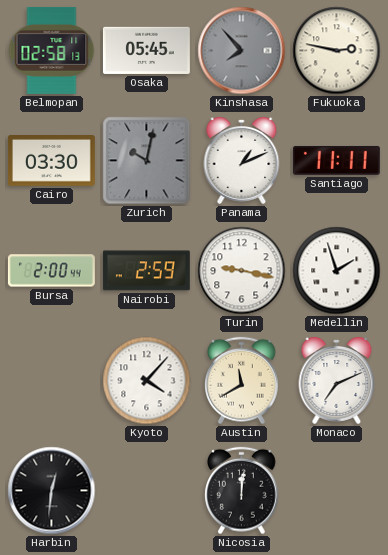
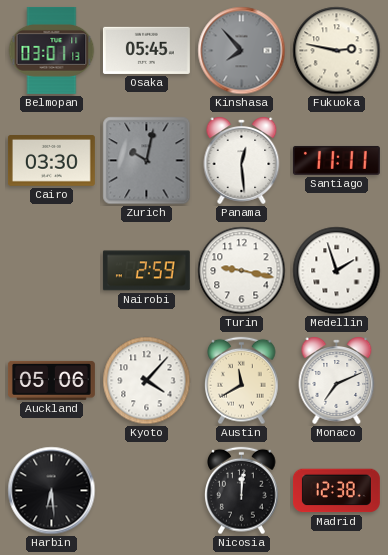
Belmopan: 02:58 -> 03:01
Panama: 1:11 -> 12:29
Bursa: 2:00 -> none
Auckland: none -> 05:06
Harbin: 12:31 -> 6:29
Madrid: none -> 12:38
